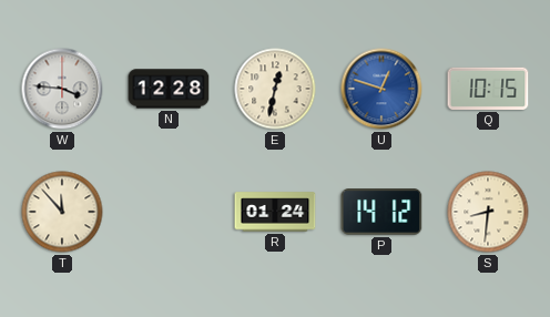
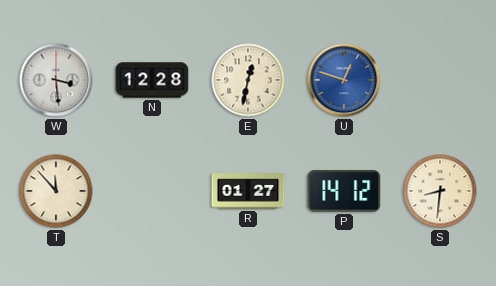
W: 3:46 -> 3:29
Q: 10:15 -> none
R: 01:24 -> 01:27
